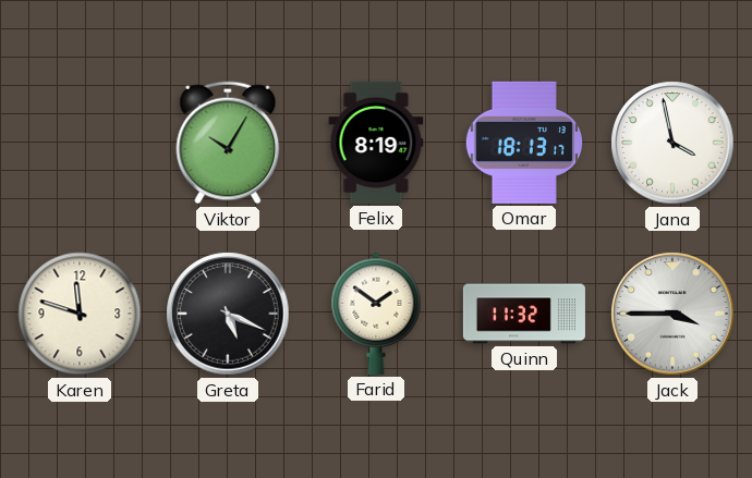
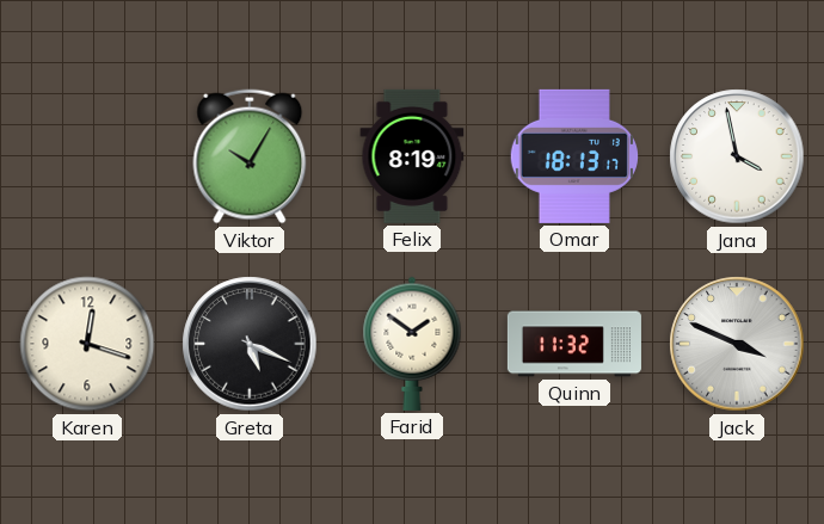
Karen: 11:48 -> 12:18
Jack: 3:45 -> 3:49
